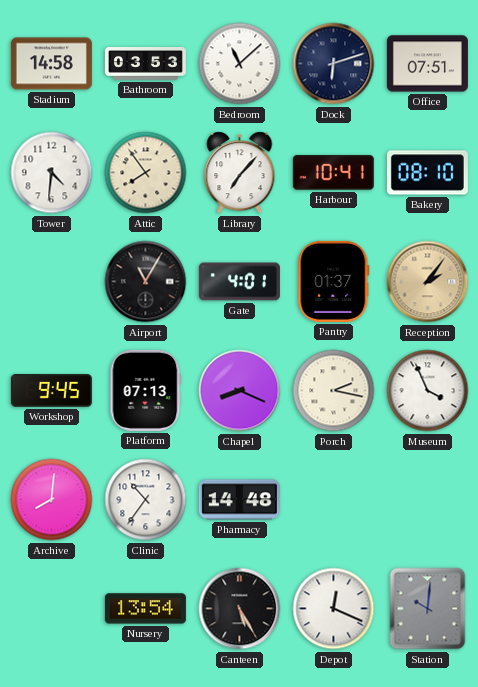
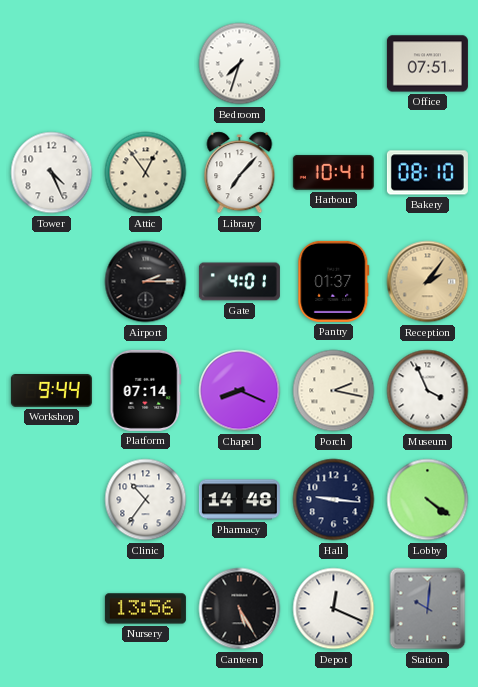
Stadium: 14:58 -> none
Bathroom: 03:53 -> none
Bedroom: 11:08 -> 7:33
Dock: 6:12 -> none
Tower: 4:31 -> 4:26
Attic: 7:54 -> 12:54
Airport: 11:05 -> 2:15
Workshop: 9:45 -> 9:44
Platform: 07:13 -> 07:14
Archive: 8:01 -> none
Hall: none -> 9:16
Lobby: none -> 4:21
Nursery: 13:54 -> 13:56
